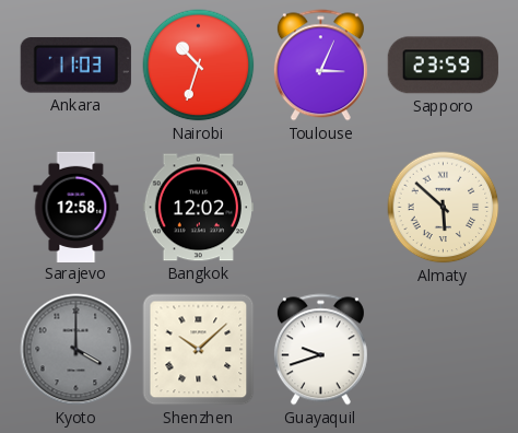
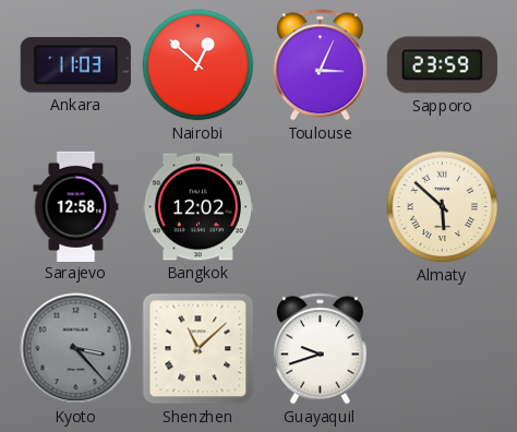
Nairobi: 10:33 -> 12:52
Kyoto: 4:00 -> 3:23
Shenzhen: 10:08 -> 11:08
